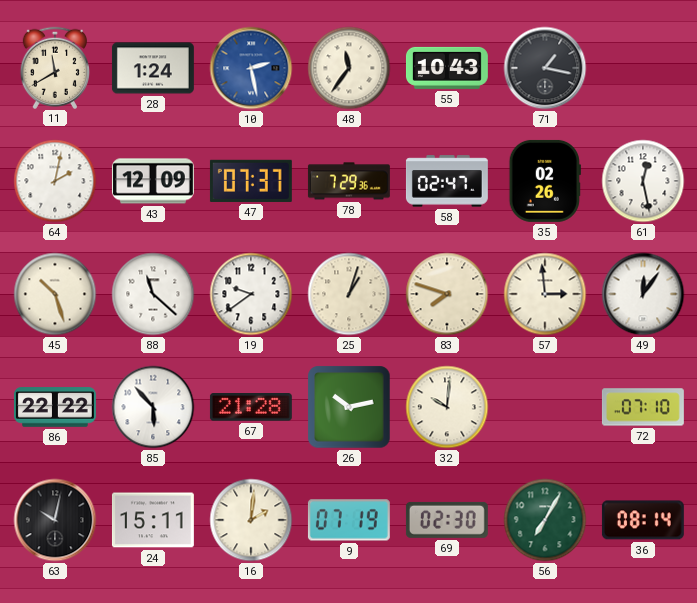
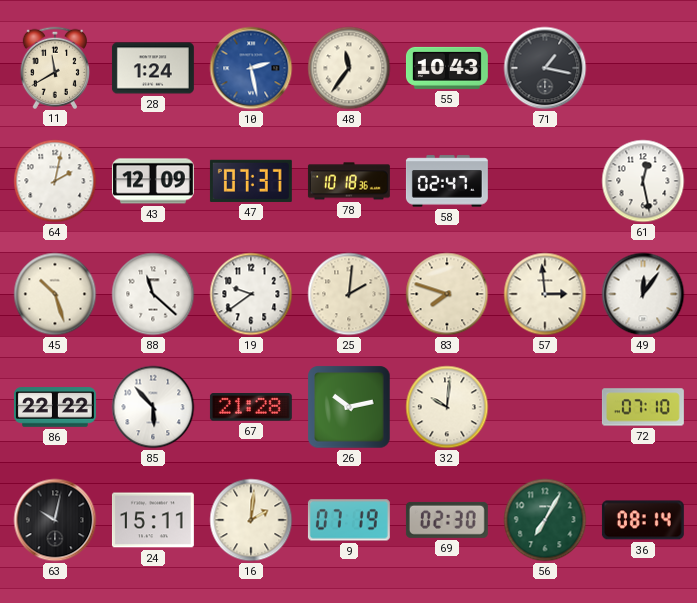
78: 7:29 -> 10:18
35: 02:26 -> none
25: 1:03 -> 2:01
